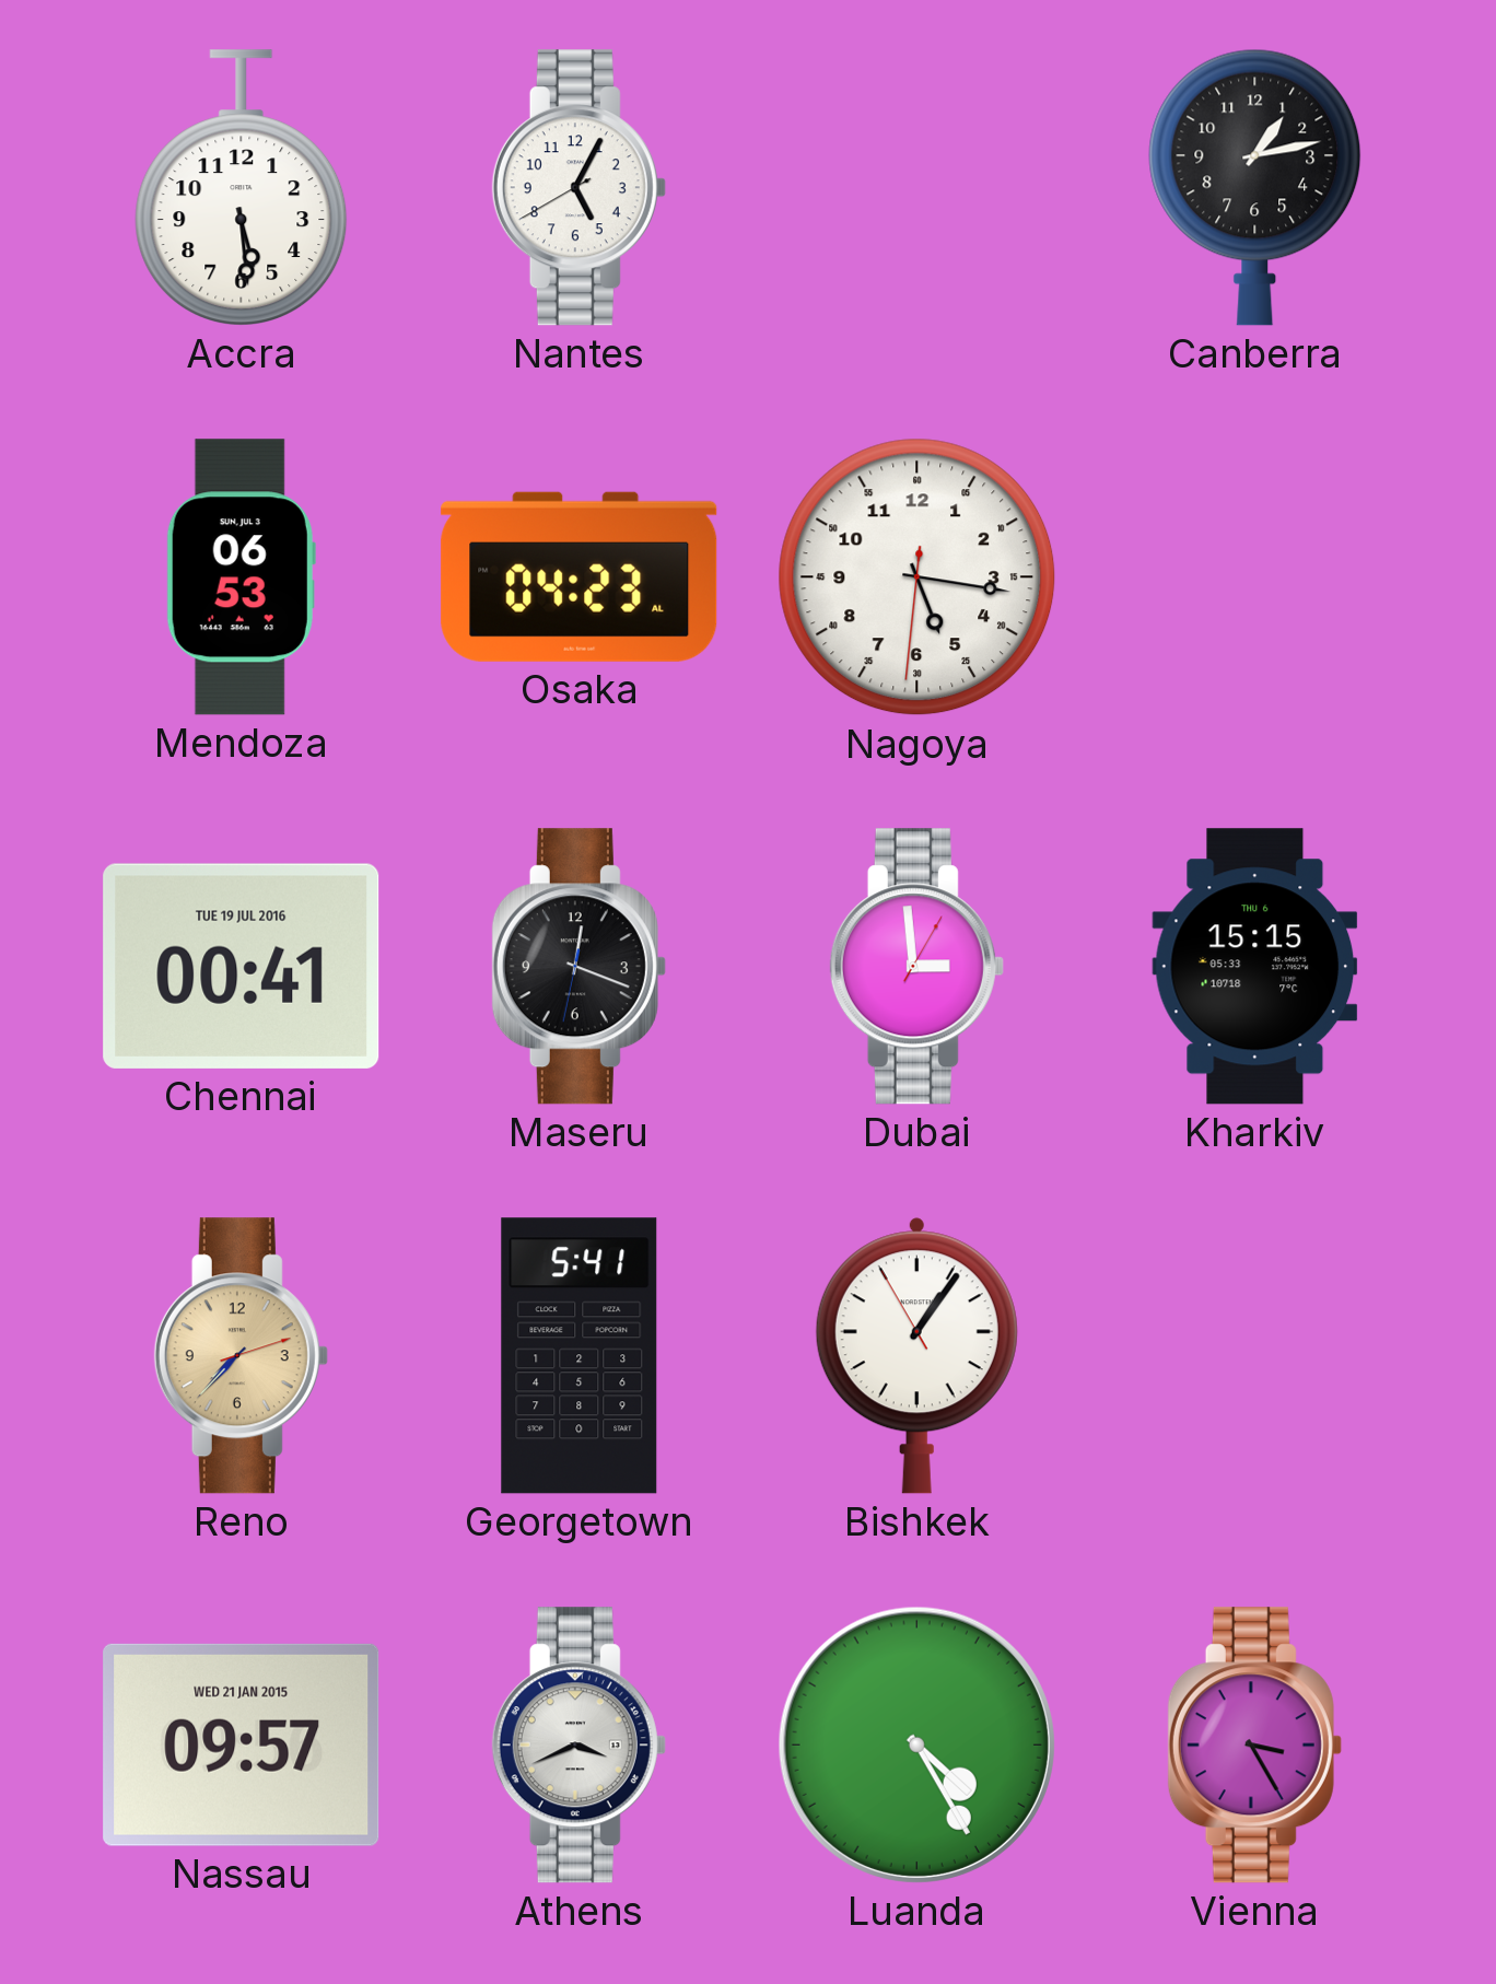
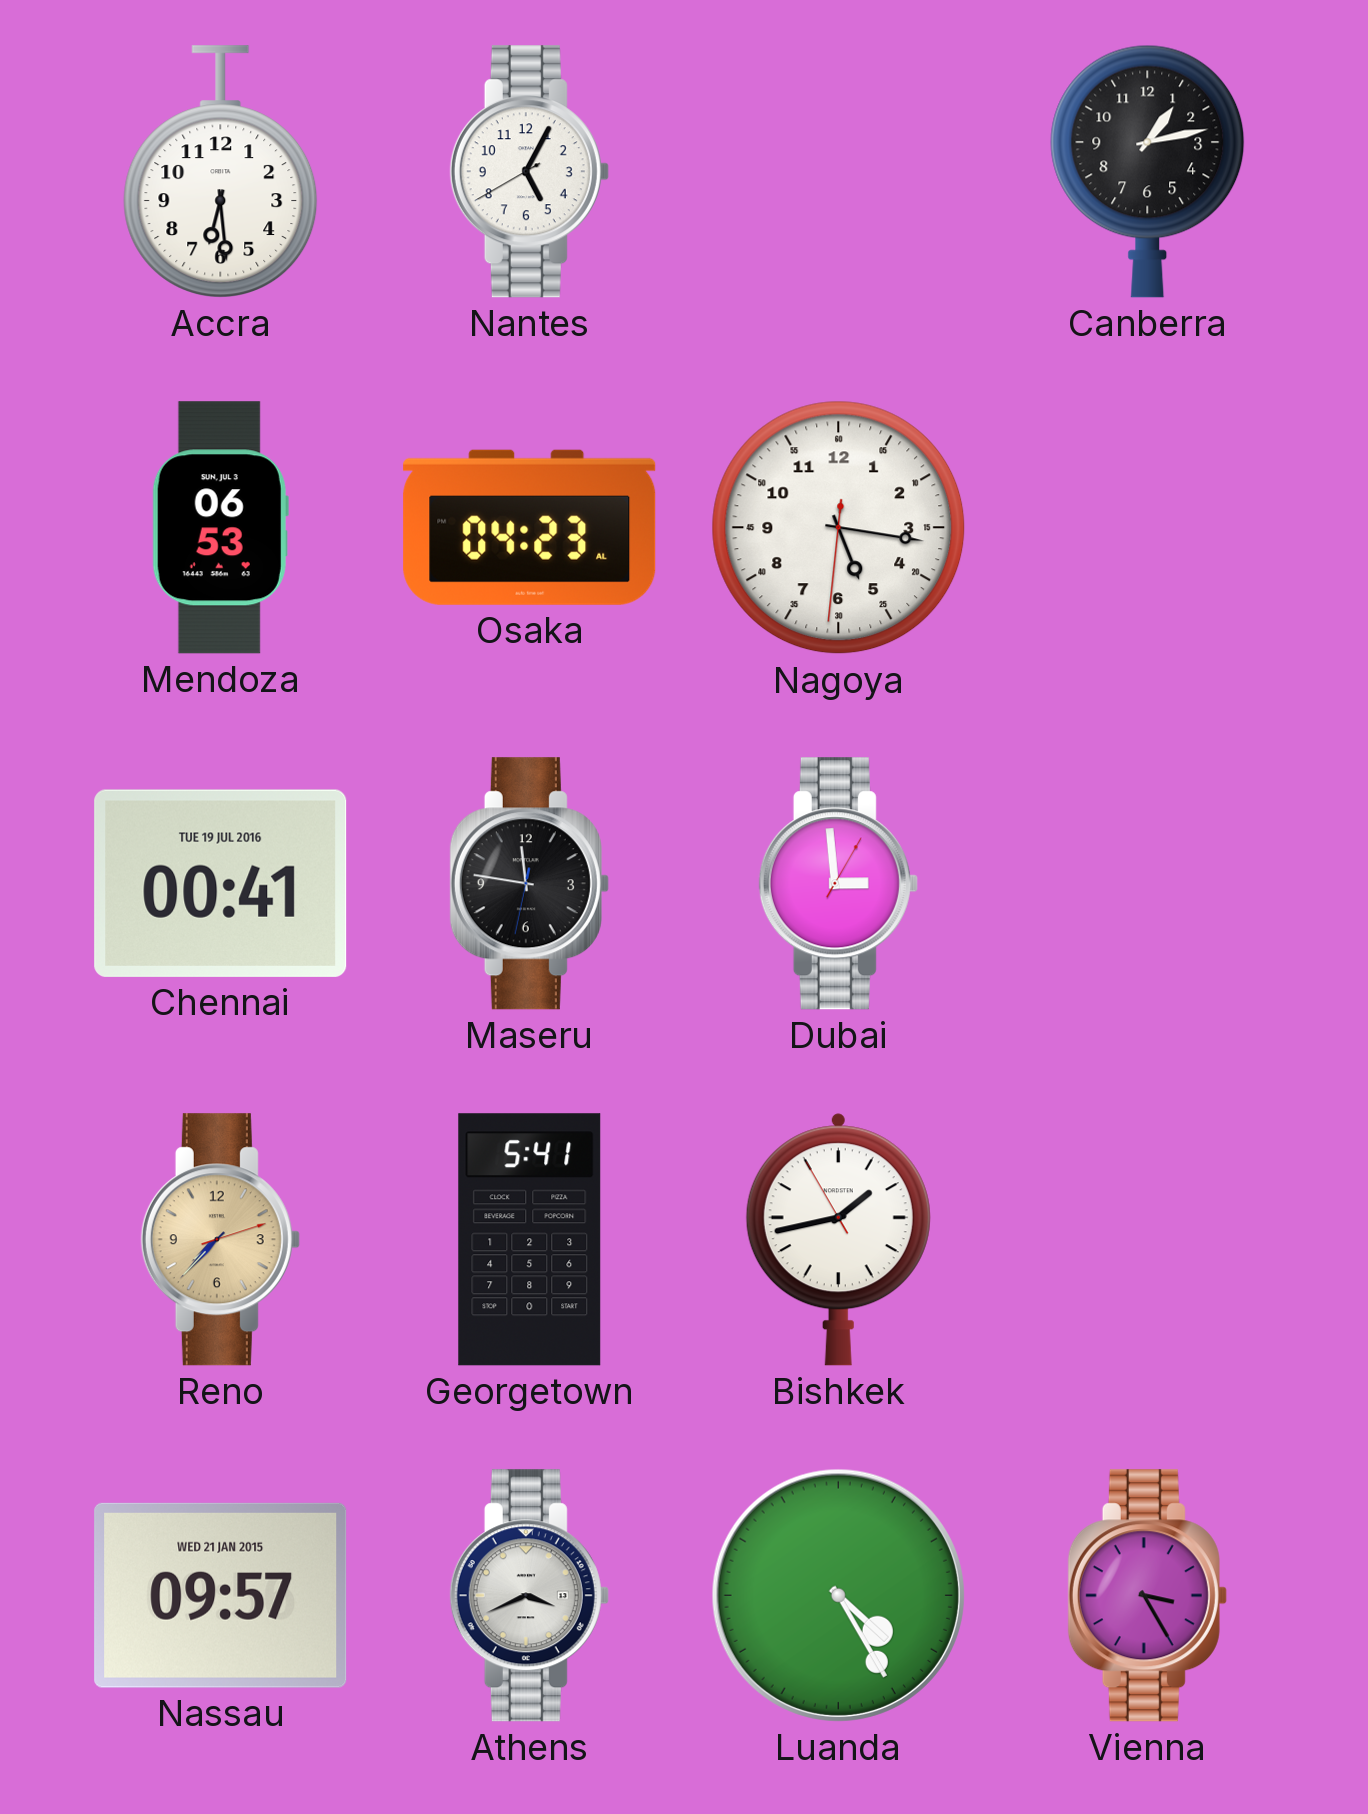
Accra: 5:29 -> 6:29
Maseru: 12:18 -> 11:46
Kharkiv: 15:15 -> none
Bishkek: 1:05 -> 1:42
